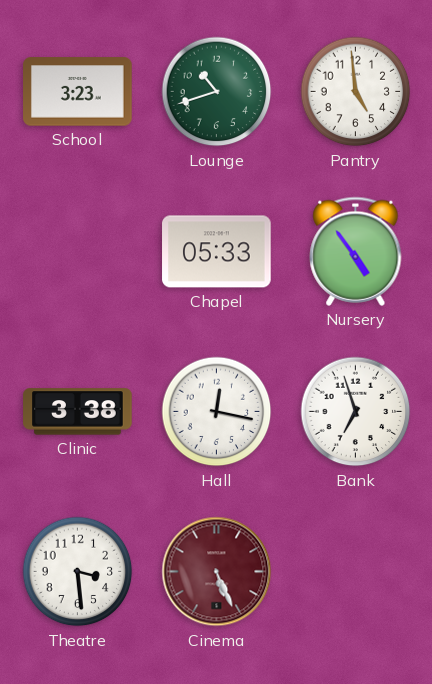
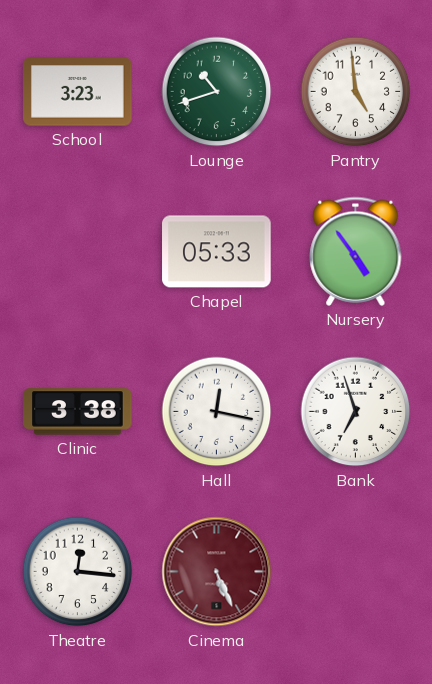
Theatre: 3:29 -> 12:16
